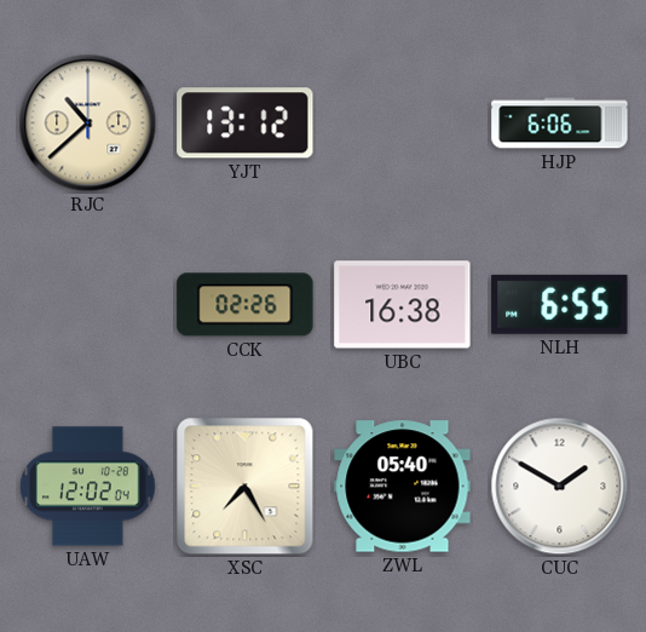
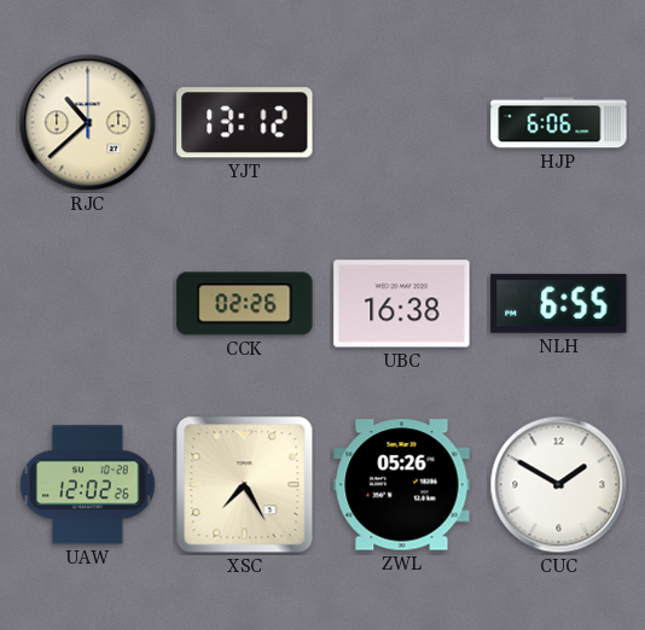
UAW: 12:02:04 -> 12:02:26
ZWL: 05:40 -> 05:26
